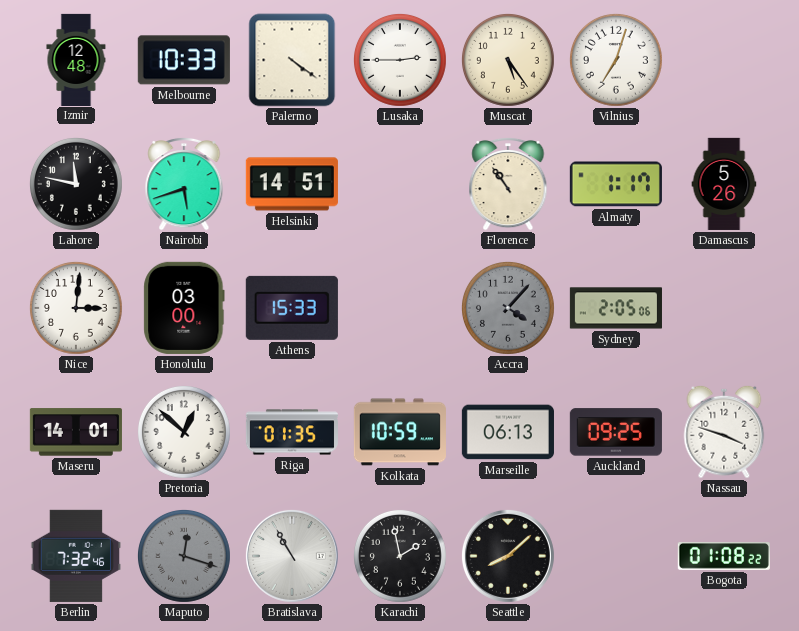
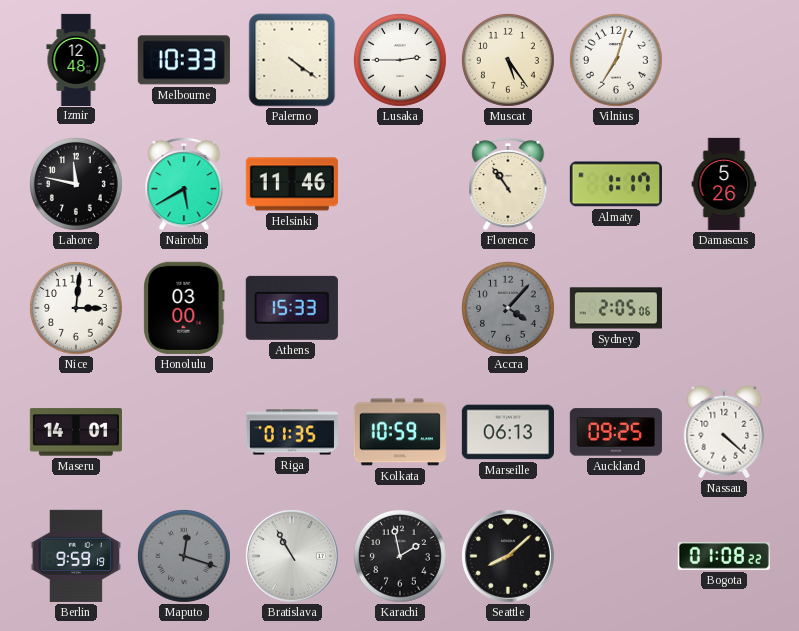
Nairobi: 5:42 -> 5:40
Helsinki: 14:51 -> 11:46
Pretoria: 12:52 -> none
Nassau: 3:48 -> 4:22
Berlin: 7:32 -> 9:59
